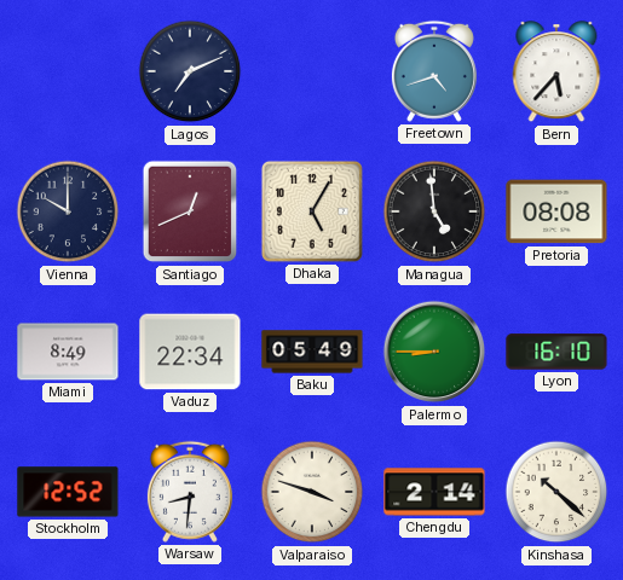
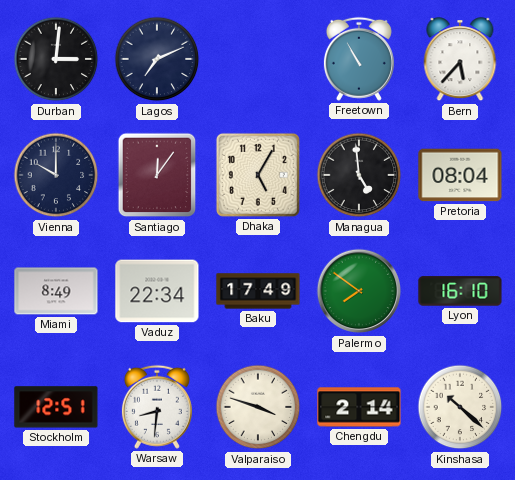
Durban: none -> 3:01
Freetown: 4:42 -> 10:55
Santiago: 12:41 -> 12:06
Pretoria: 08:08 -> 08:04
Baku: 05:49 -> 17:49
Palermo: 8:45 -> 7:51
Stockholm: 12:52 -> 12:51
